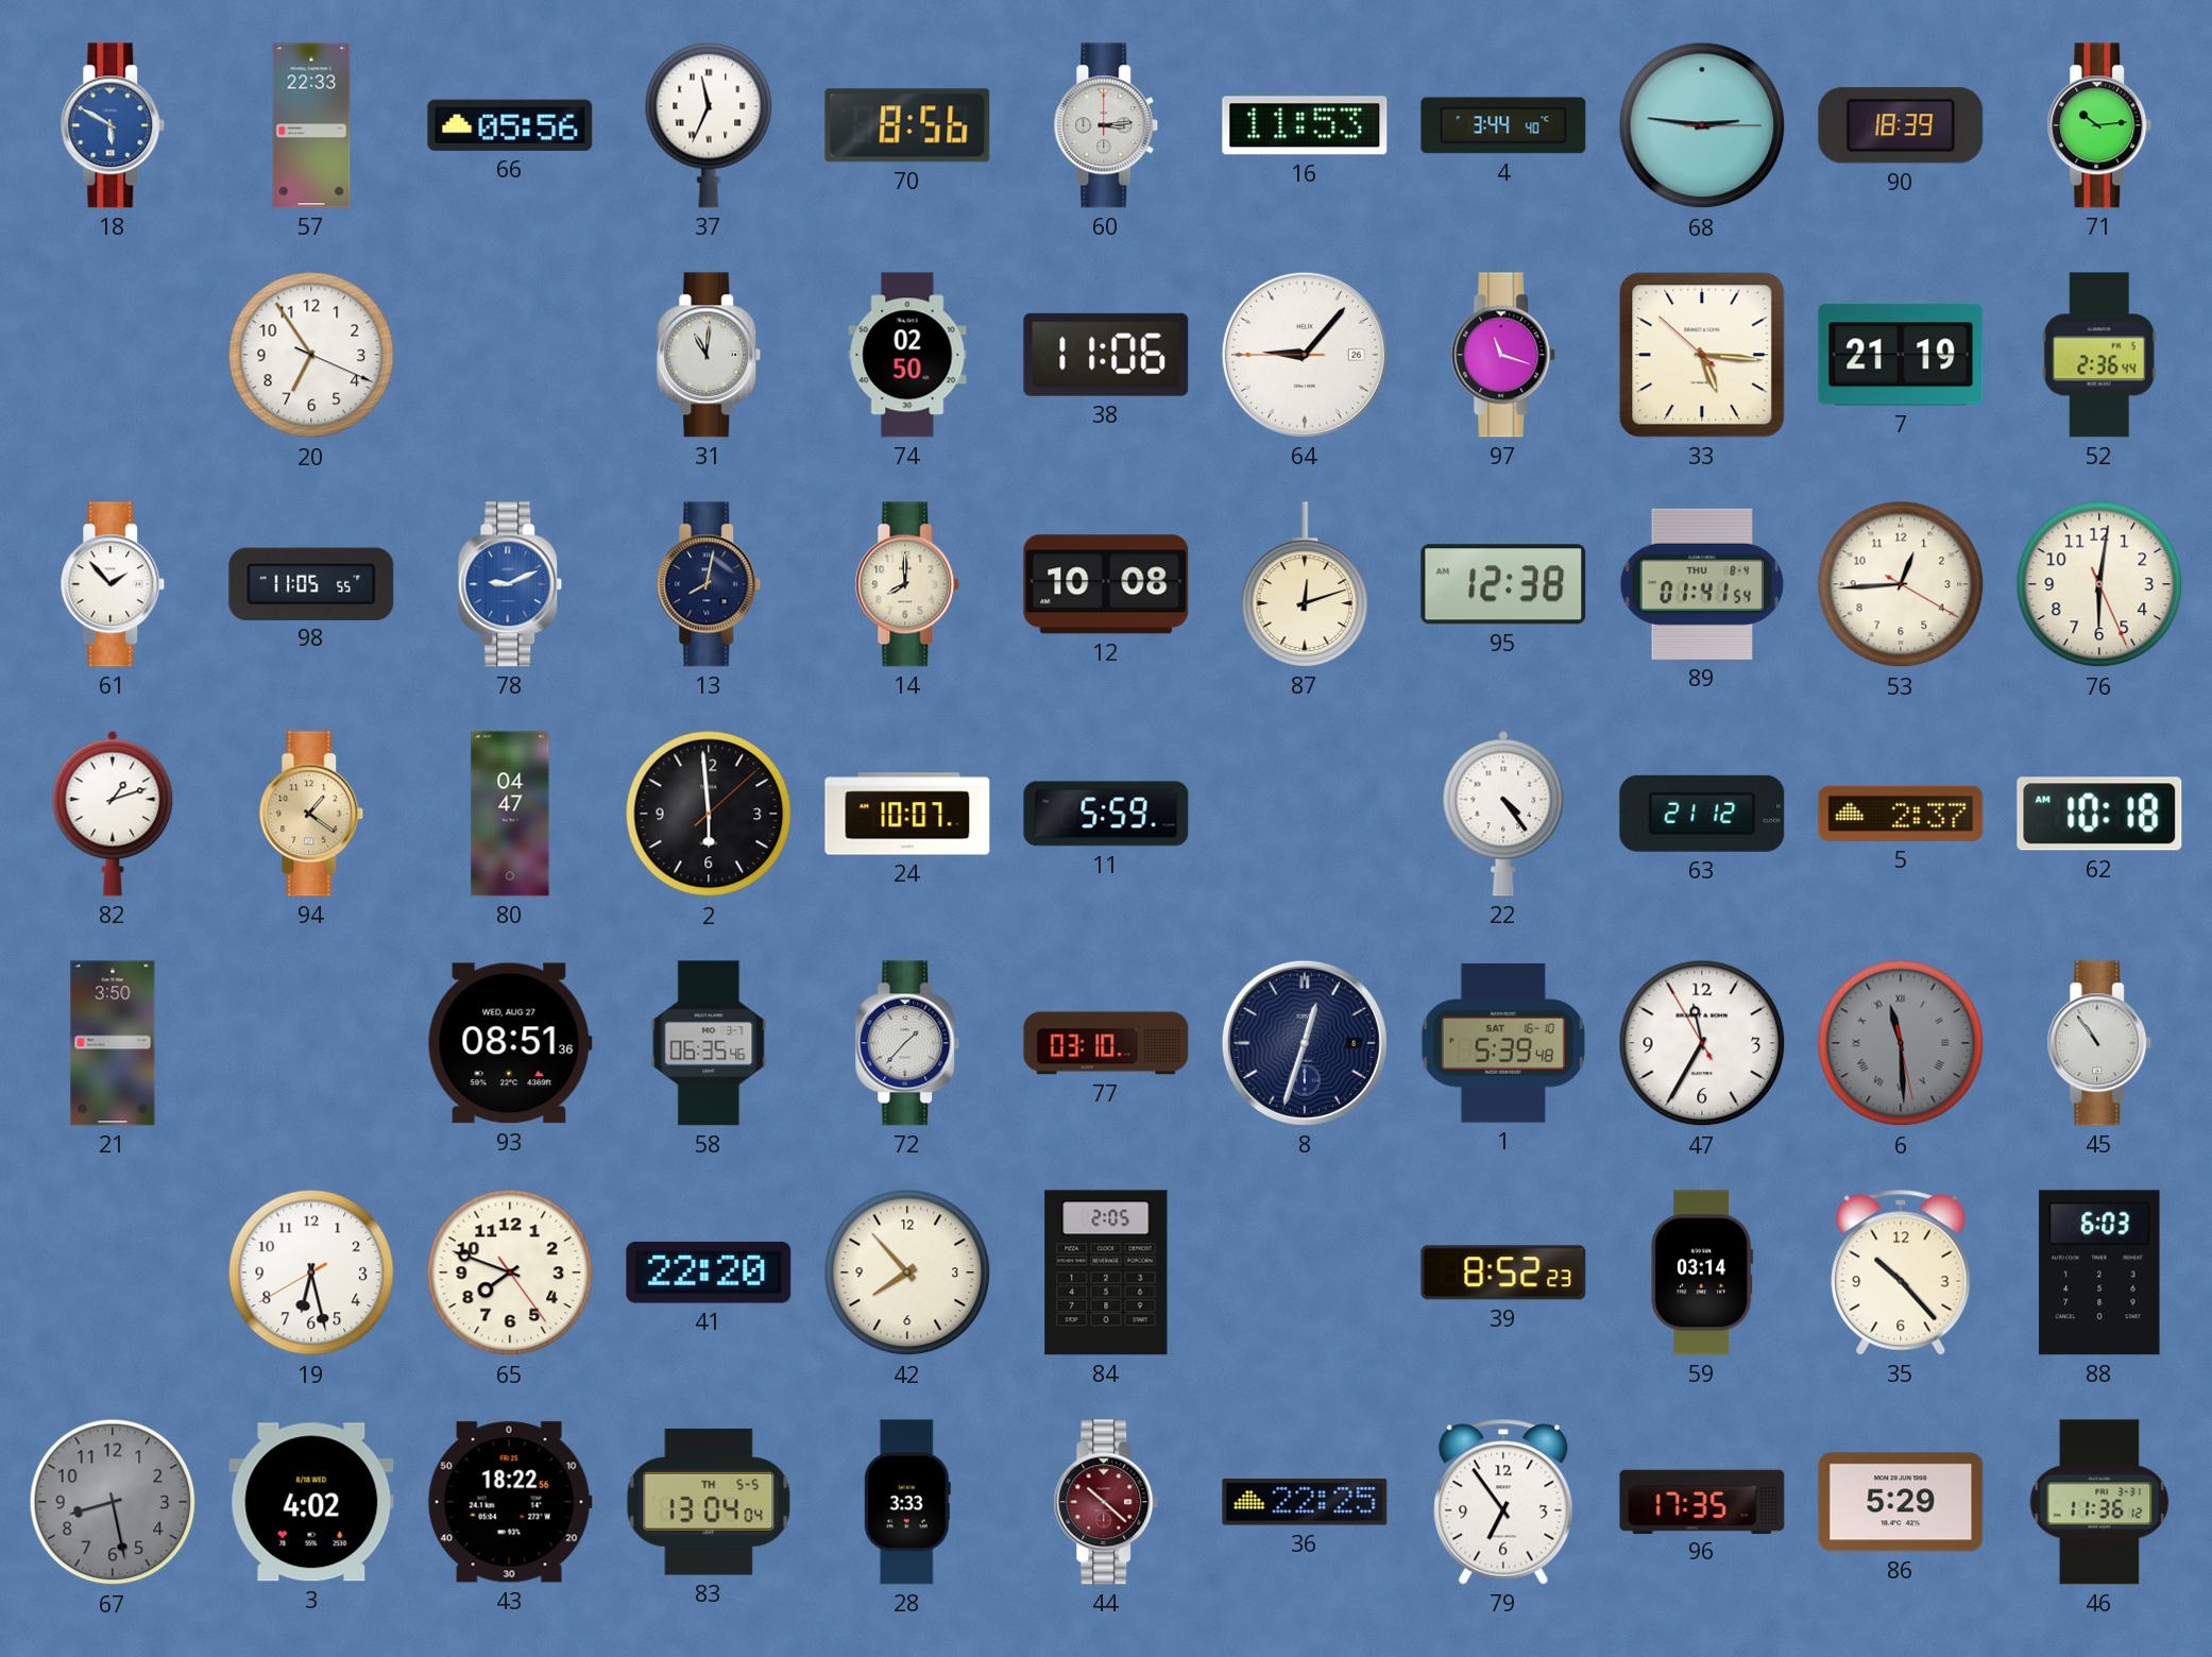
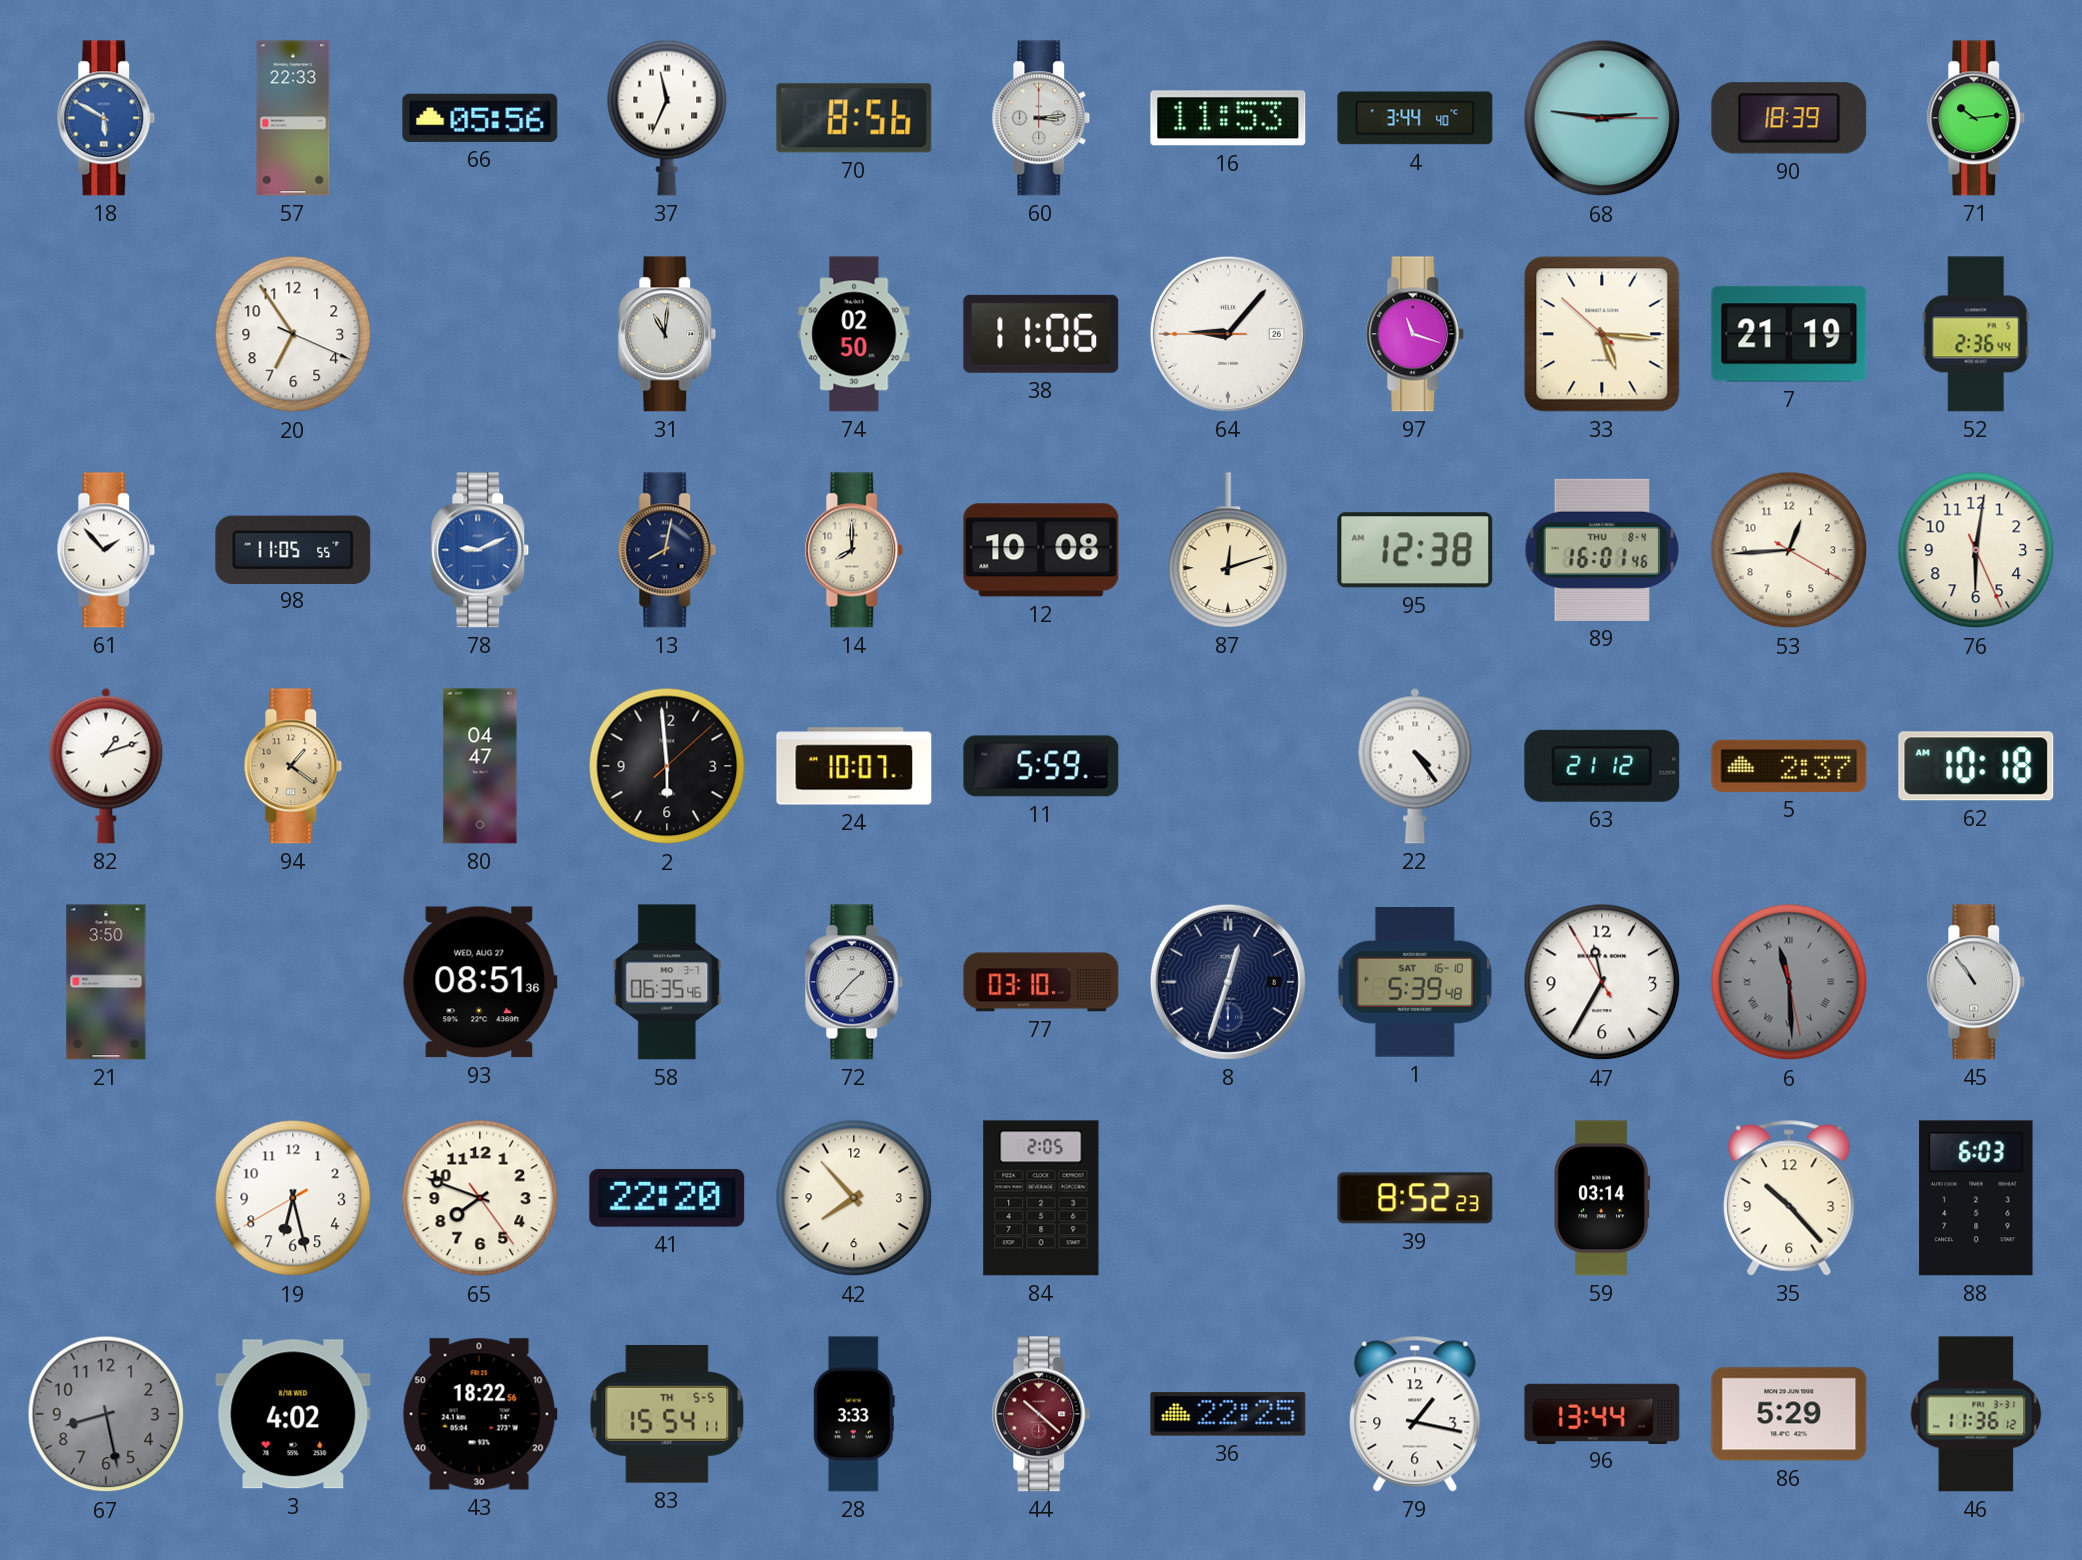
89: 01:41 -> 16:01
83: 13:04 -> 15:54
79: 6:54 -> 1:17
96: 17:35 -> 13:44
